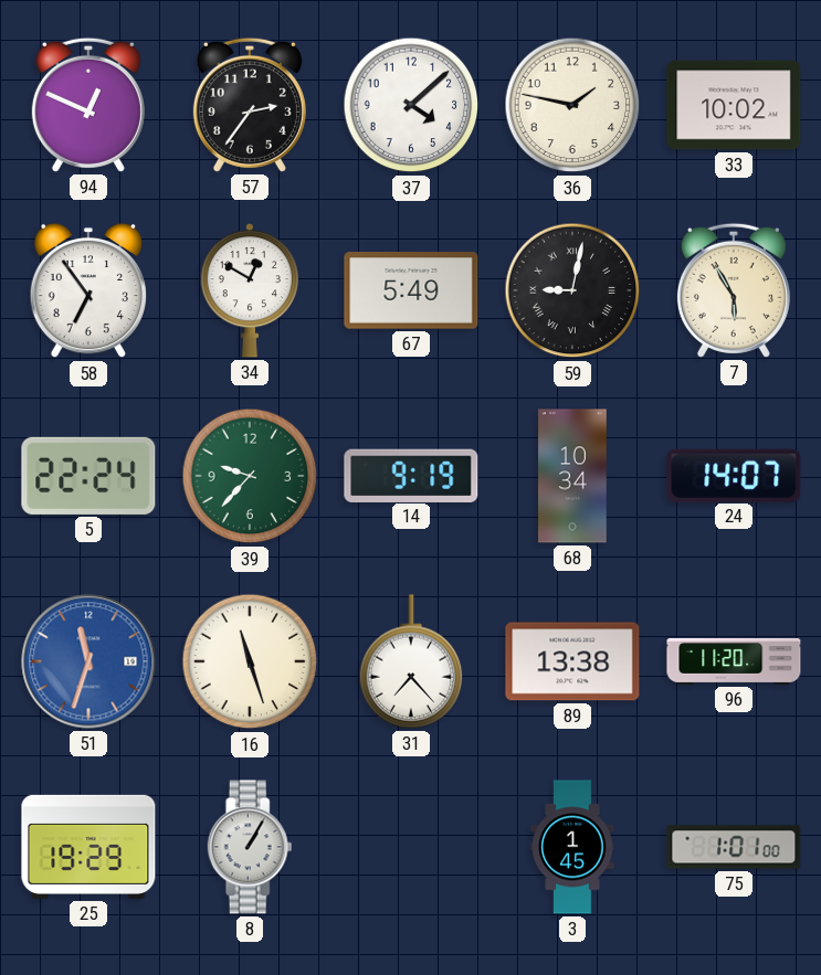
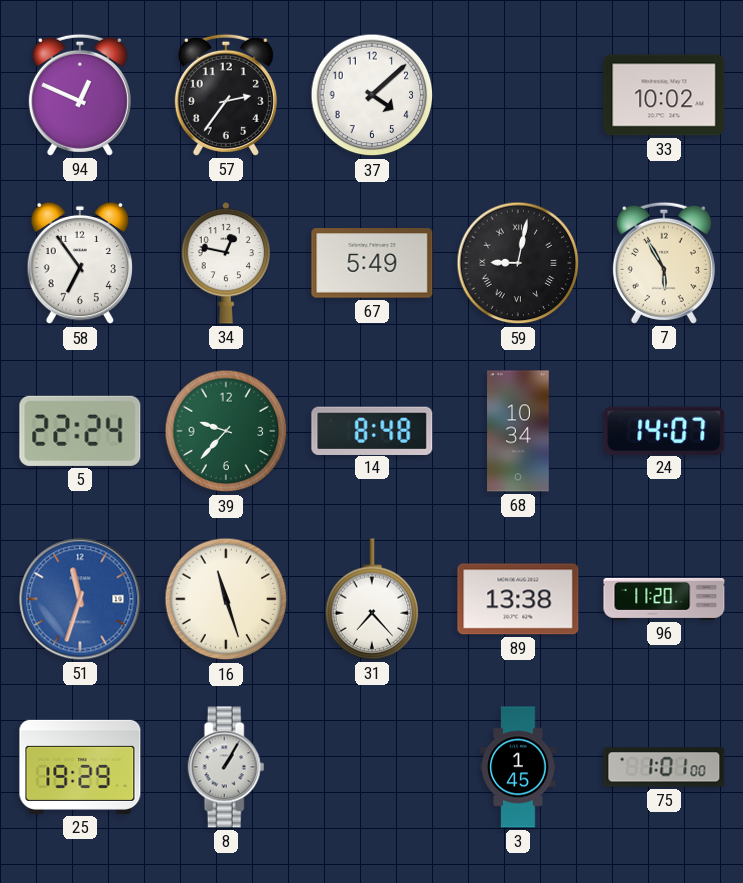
36: 1:47 -> none
34: 12:50 -> 12:47
14: 9:19 -> 8:48
